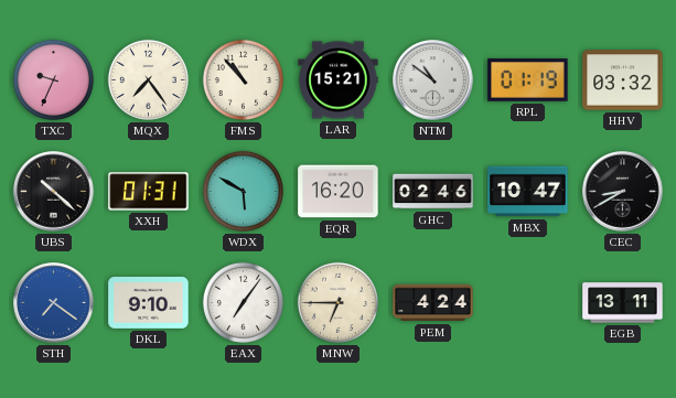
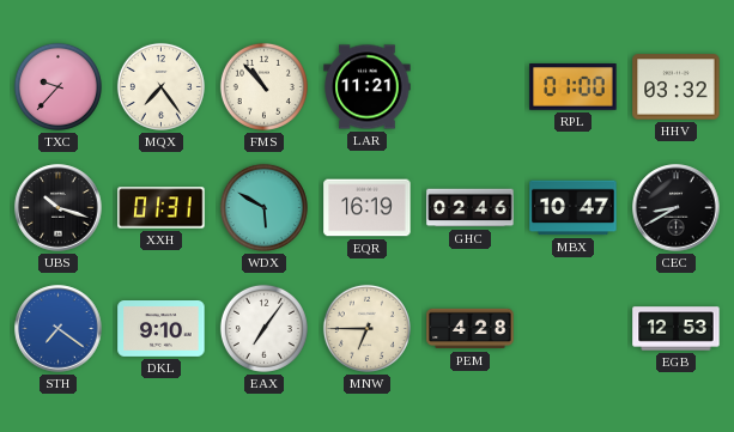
TXC: 9:34 -> 9:37
LAR: 15:21 -> 11:21
NTM: 10:51 -> none
RPL: 01:19 -> 01:00
UBS: 10:22 -> 10:18
EQR: 16:20 -> 16:19
PEM: 4:24 -> 4:28
EGB: 13:11 -> 12:53
